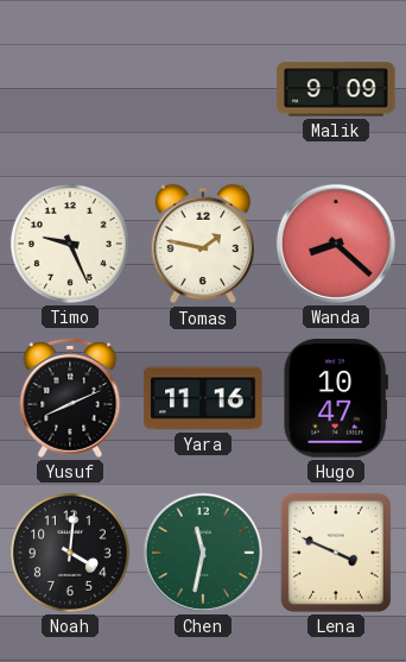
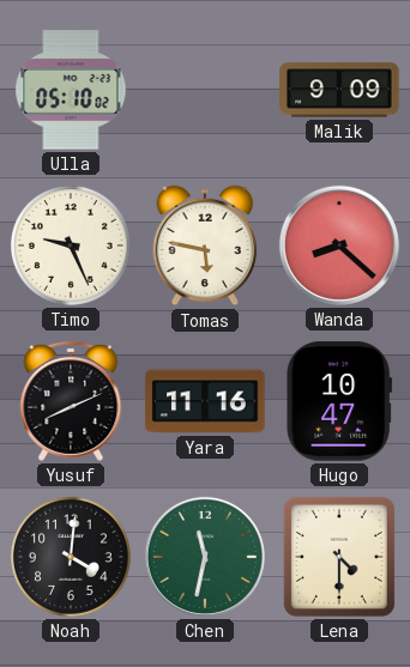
Ulla: none -> 05:10
Tomas: 1:47 -> 5:47
Lena: 3:49 -> 4:30
